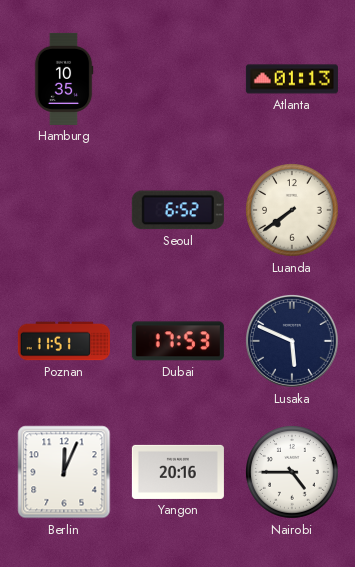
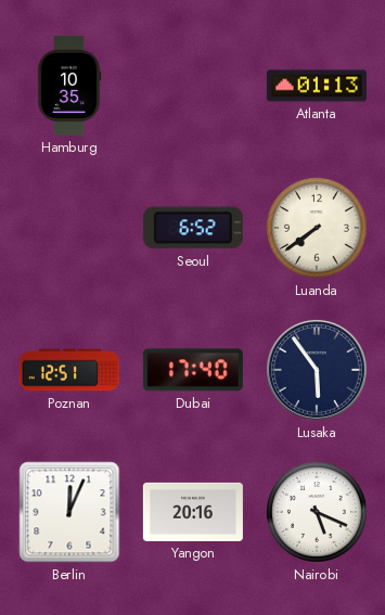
Poznan: 11:51 -> 12:51
Dubai: 17:53 -> 17:40
Lusaka: 5:49 -> 5:54
Nairobi: 4:45 -> 5:19
